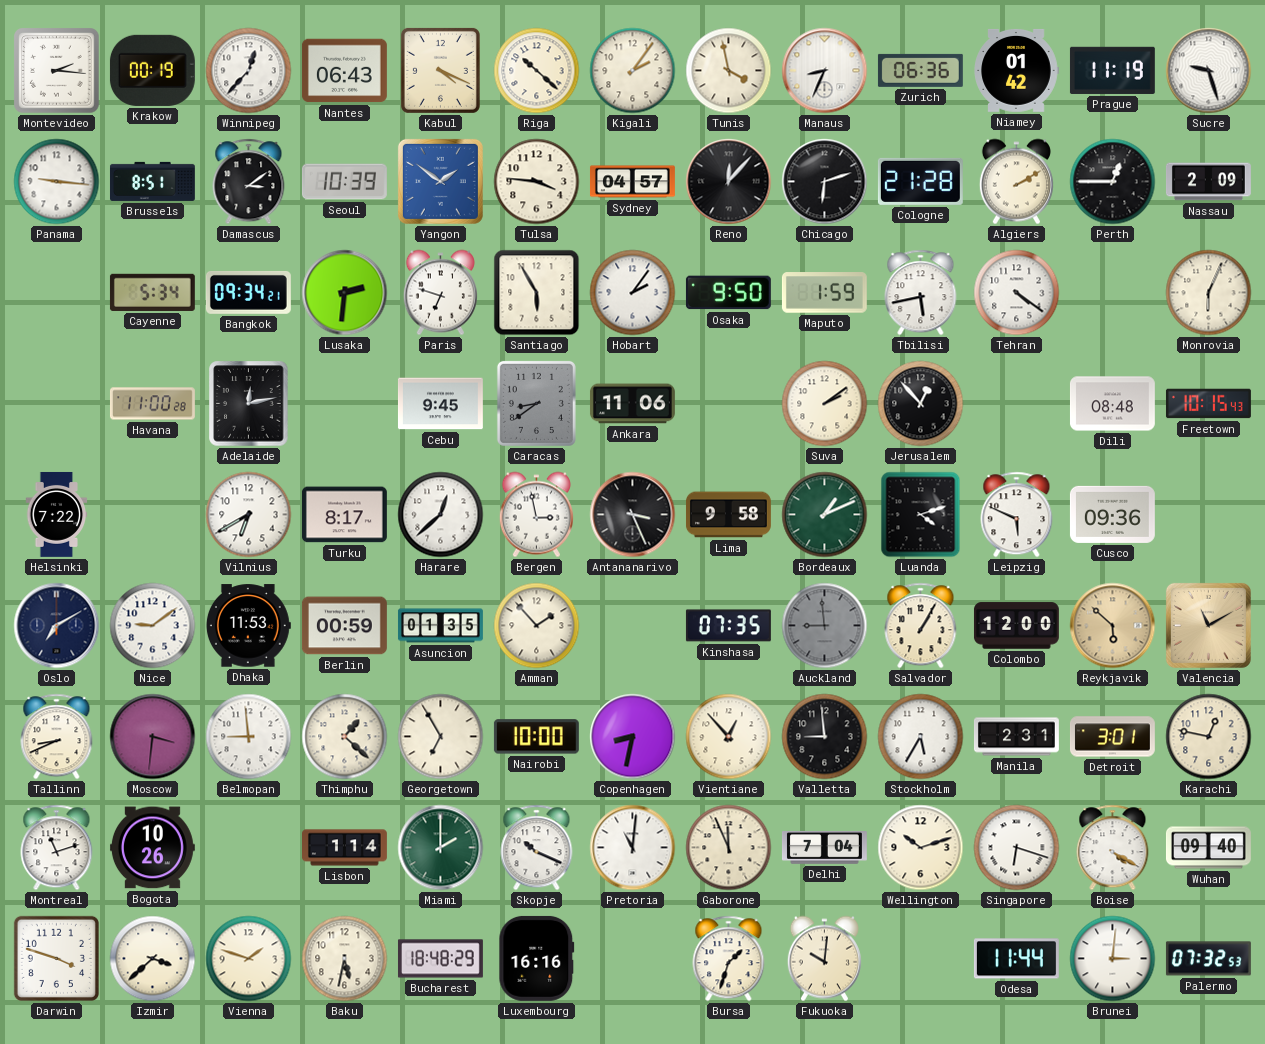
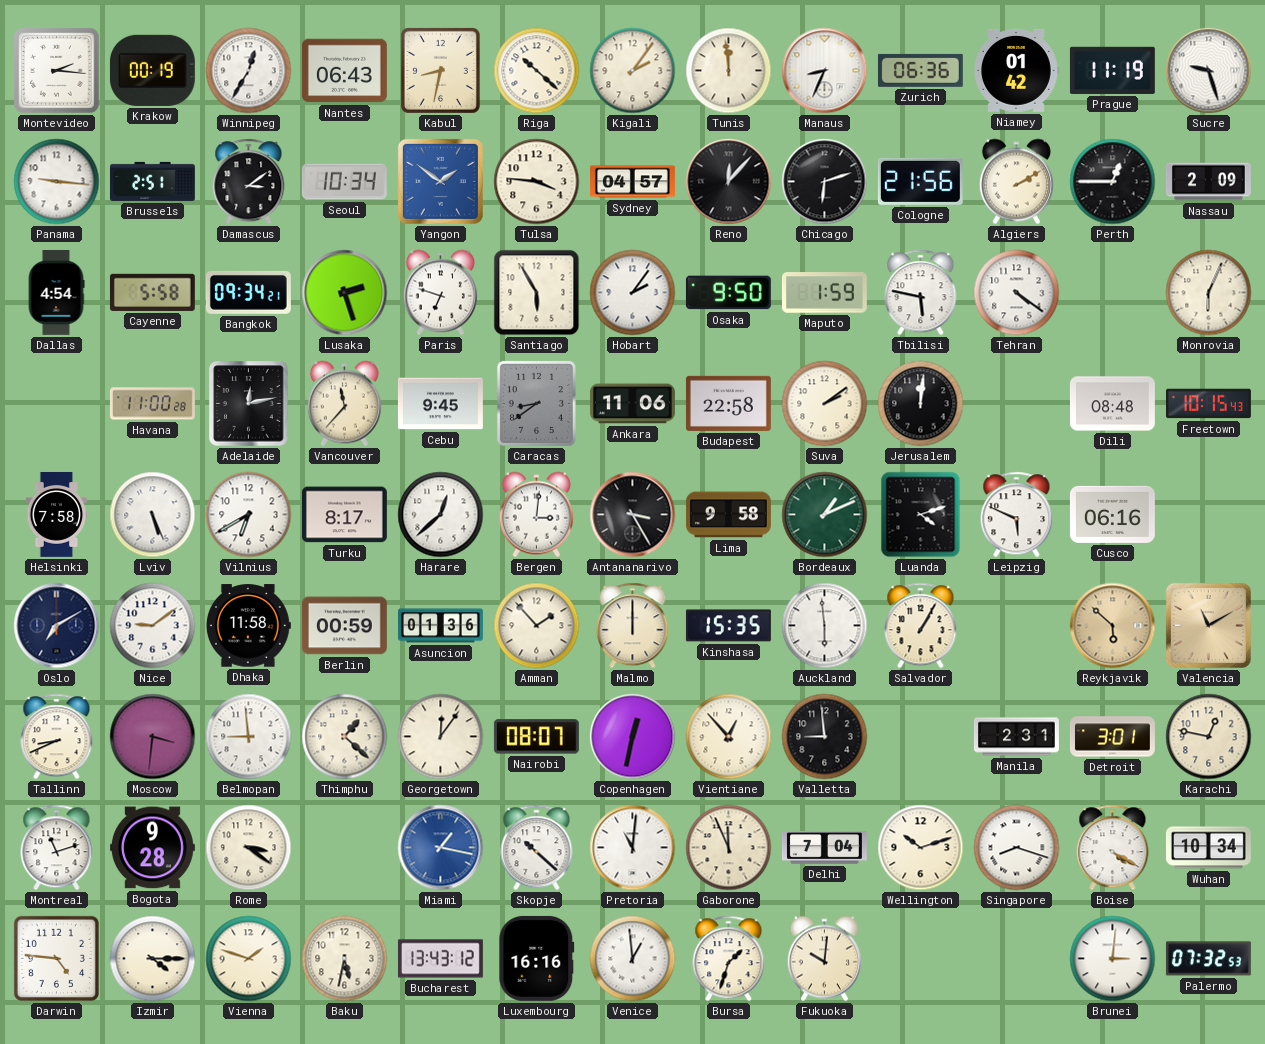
Winnipeg: 12:37 -> 12:35
Kabul: 4:19 -> 8:32
Tunis: 3:58 -> 11:59
Brussels: 8:51 -> 2:51
Seoul: 10:39 -> 10:34
Cologne: 21:28 -> 21:56
Dallas: none -> 4:54
Cayenne: 5:34 -> 5:58
Lusaka: 2:31 -> 2:27
Tbilisi: 5:43 -> 5:47
Vancouver: none -> 11:37
Budapest: none -> 22:58
Jerusalem: 12:53 -> 12:01
Helsinki: 7:22 -> 7:58
Lviv: none -> 5:26
Bergen: 2:58 -> 3:01
Antananarivo: 3:26 -> 3:25
Cusco: 09:36 -> 06:16
Dhaka: 11:53 -> 11:58
Asuncion: 01:35 -> 01:36
Malmo: none -> 12:00
Kinshasa: 07:35 -> 15:35
Auckland: 8:59 -> 5:59
Auckland dial: grey -> white
Colombo: 12:00 -> none
Georgetown: 6:55 -> 12:06
Nairobi: 10:00 -> 08:07
Copenhagen: 8:32 -> 12:32
Stockholm: 5:35 -> none
Bogota: 10:26 -> 9:28
Rome: none -> 3:21
Lisbon: 1:14 -> none
Miami: 2:00 -> 1:17
Miami dial: green -> blue
Skopje: 10:19 -> 10:22
Singapore: 6:18 -> 8:18
Wuhan: 09:40 -> 10:34
Darwin: 3:48 -> 4:46
Izmir: 3:38 -> 4:15
Bucharest: 18:48 -> 13:43
Venice: none -> 12:59
Odesa: 11:44 -> none
